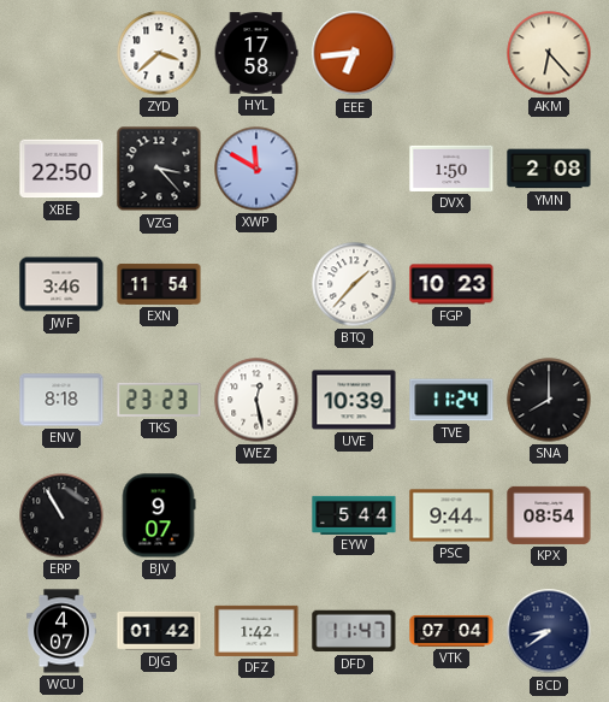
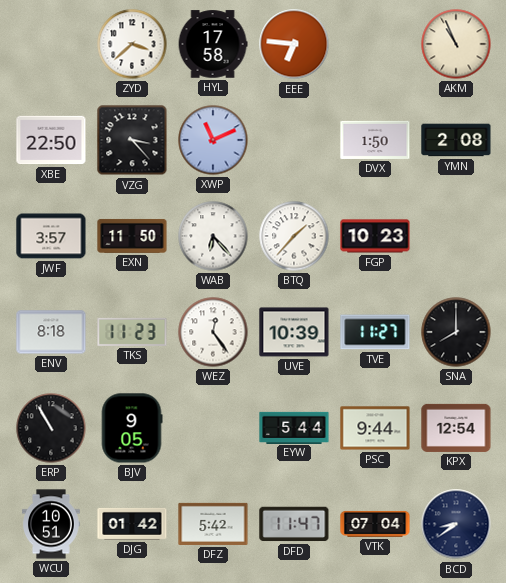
EEE: 6:44 -> 6:46
AKM: 6:23 -> 10:56
XWP: 11:50 -> 11:11
JWF: 3:46 -> 3:57
EXN: 11:54 -> 11:50
WAB: none -> 6:23
TKS: 23:23 -> 11:23
WEZ: 12:28 -> 12:24
TVE: 11:24 -> 11:27
BJV: 9:07 -> 9:05
KPX: 08:54 -> 12:54
WCU: 4:07 -> 10:51
DFZ: 1:42 -> 5:42
